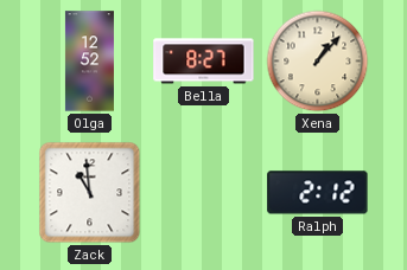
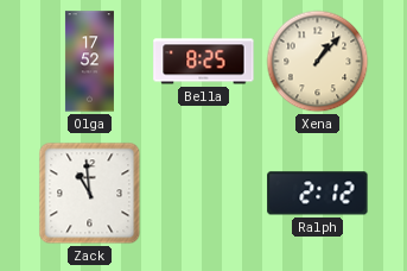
Olga: 12:52 -> 17:52
Bella: 8:27 -> 8:25
